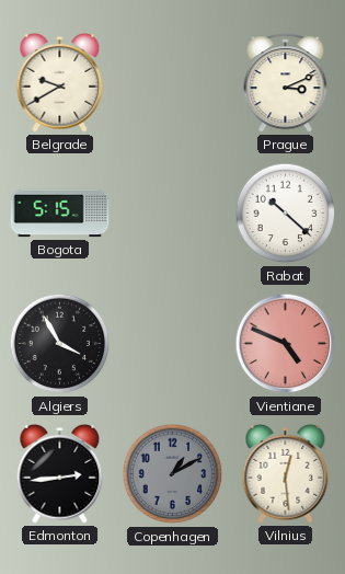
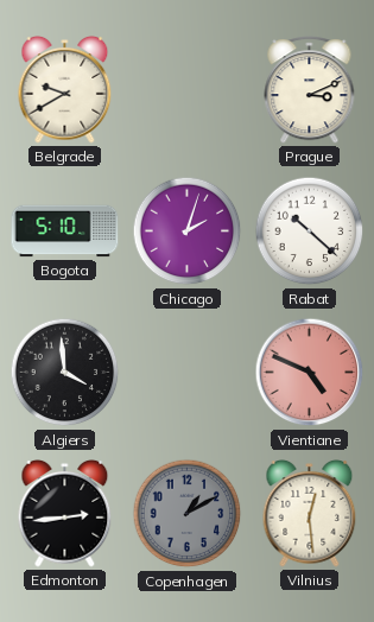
Bogota: 5:15 -> 5:10
Chicago: none -> 2:03
Algiers: 3:55 -> 3:59
